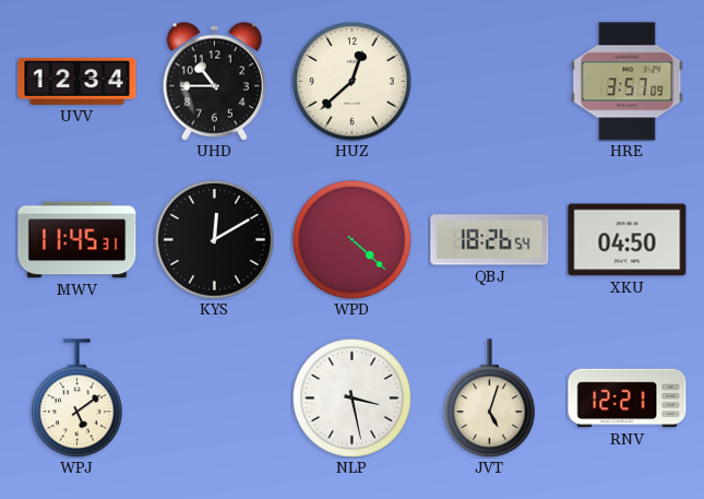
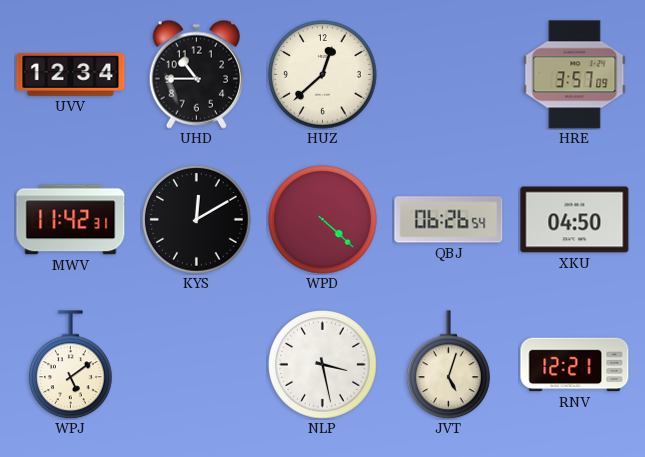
MWV: 11:45 -> 11:42
QBJ: 18:26 -> 06:26
